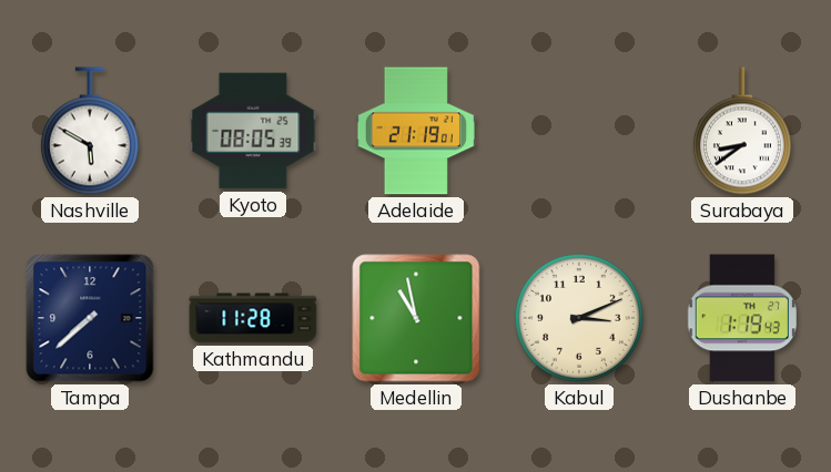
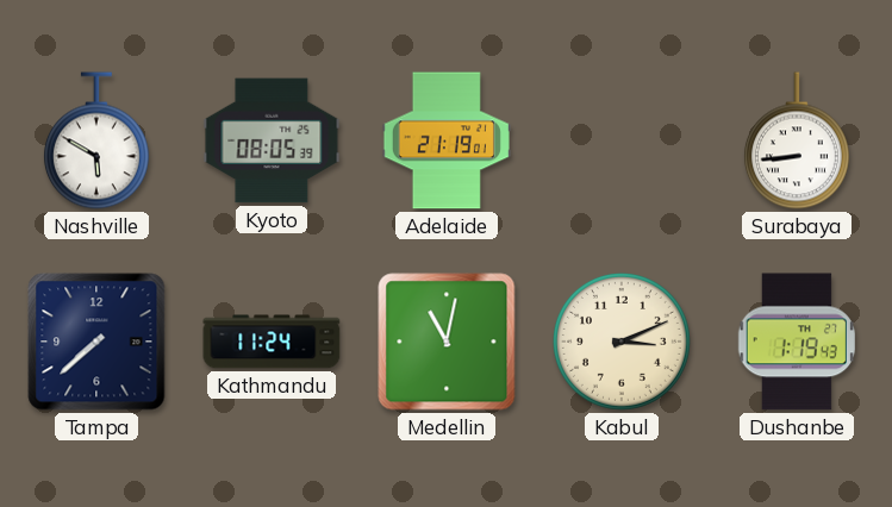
Surabaya: 8:39 -> 8:44
Kathmandu: 11:28 -> 11:24
Medellin: 10:58 -> 11:02
